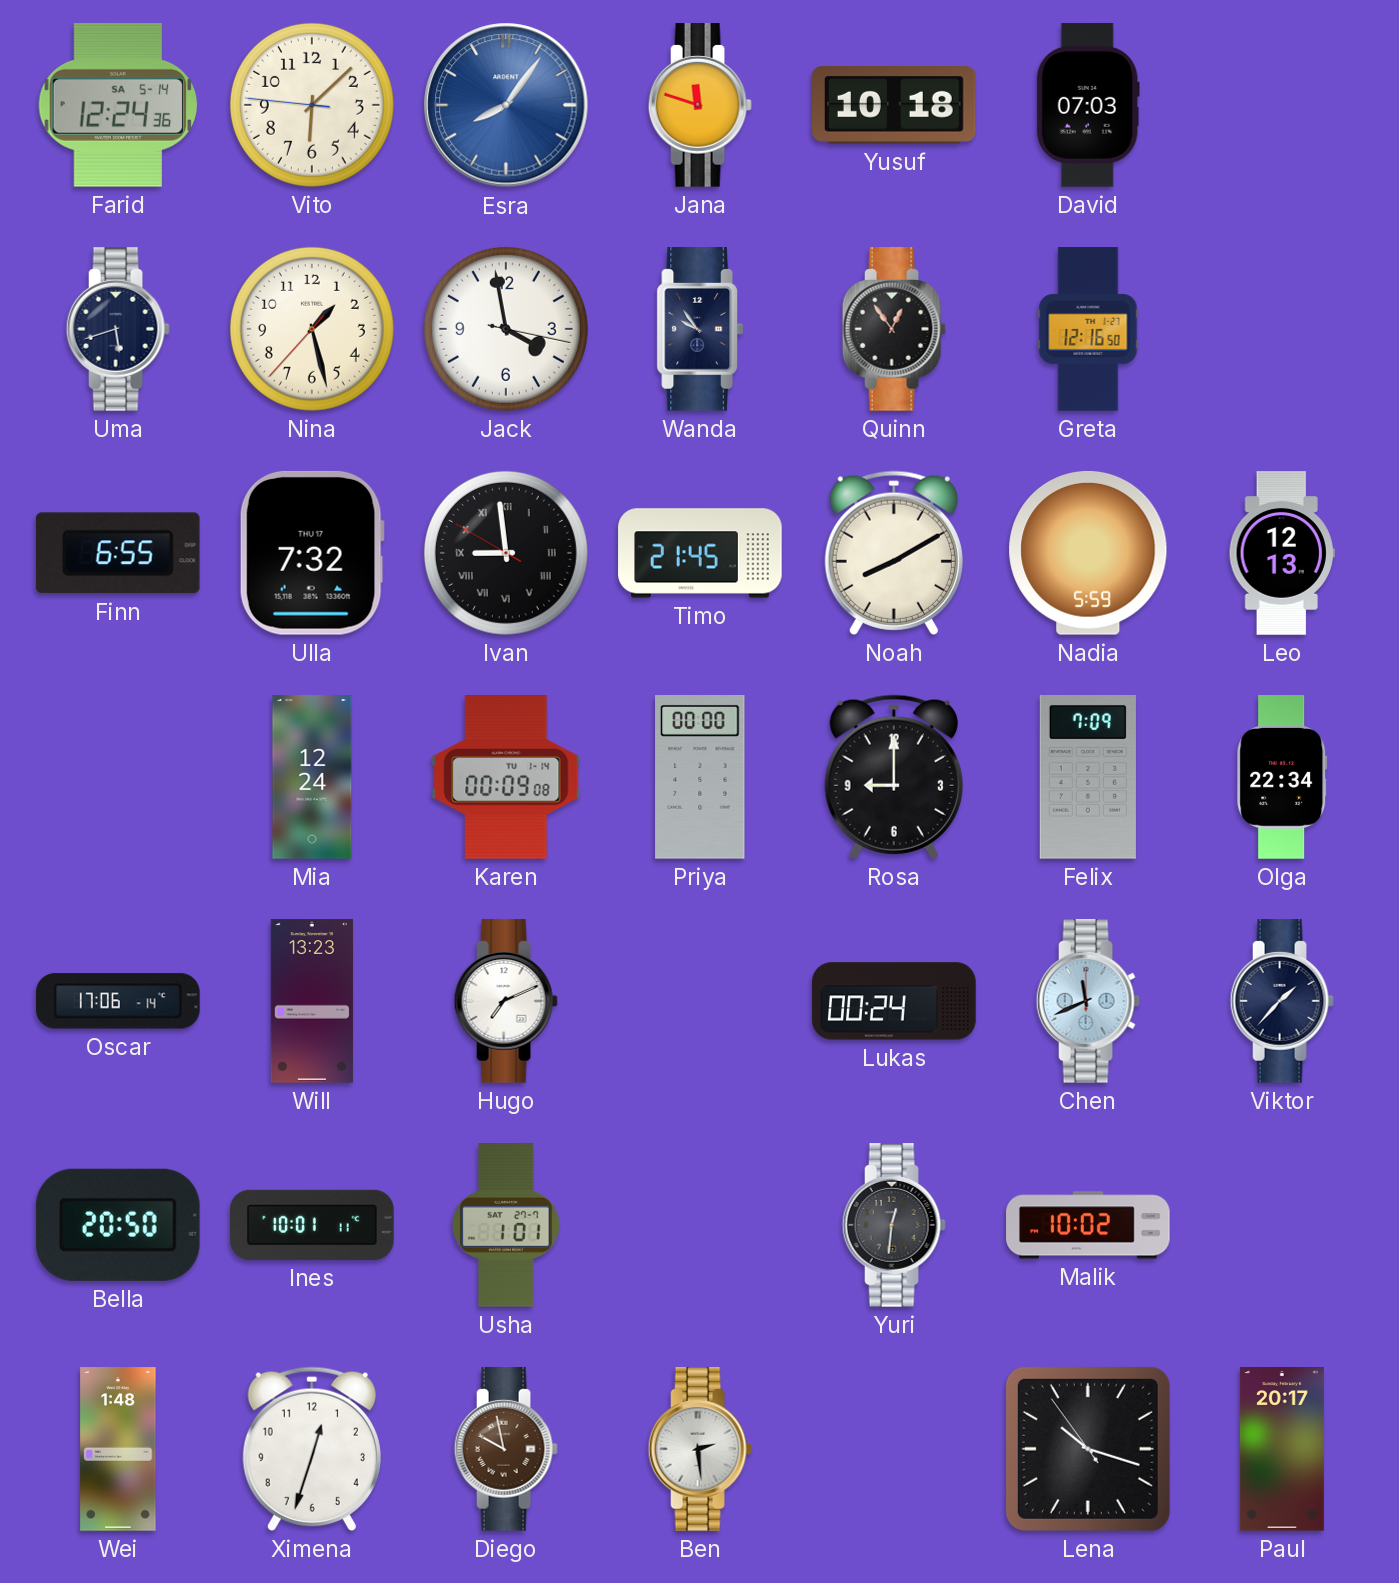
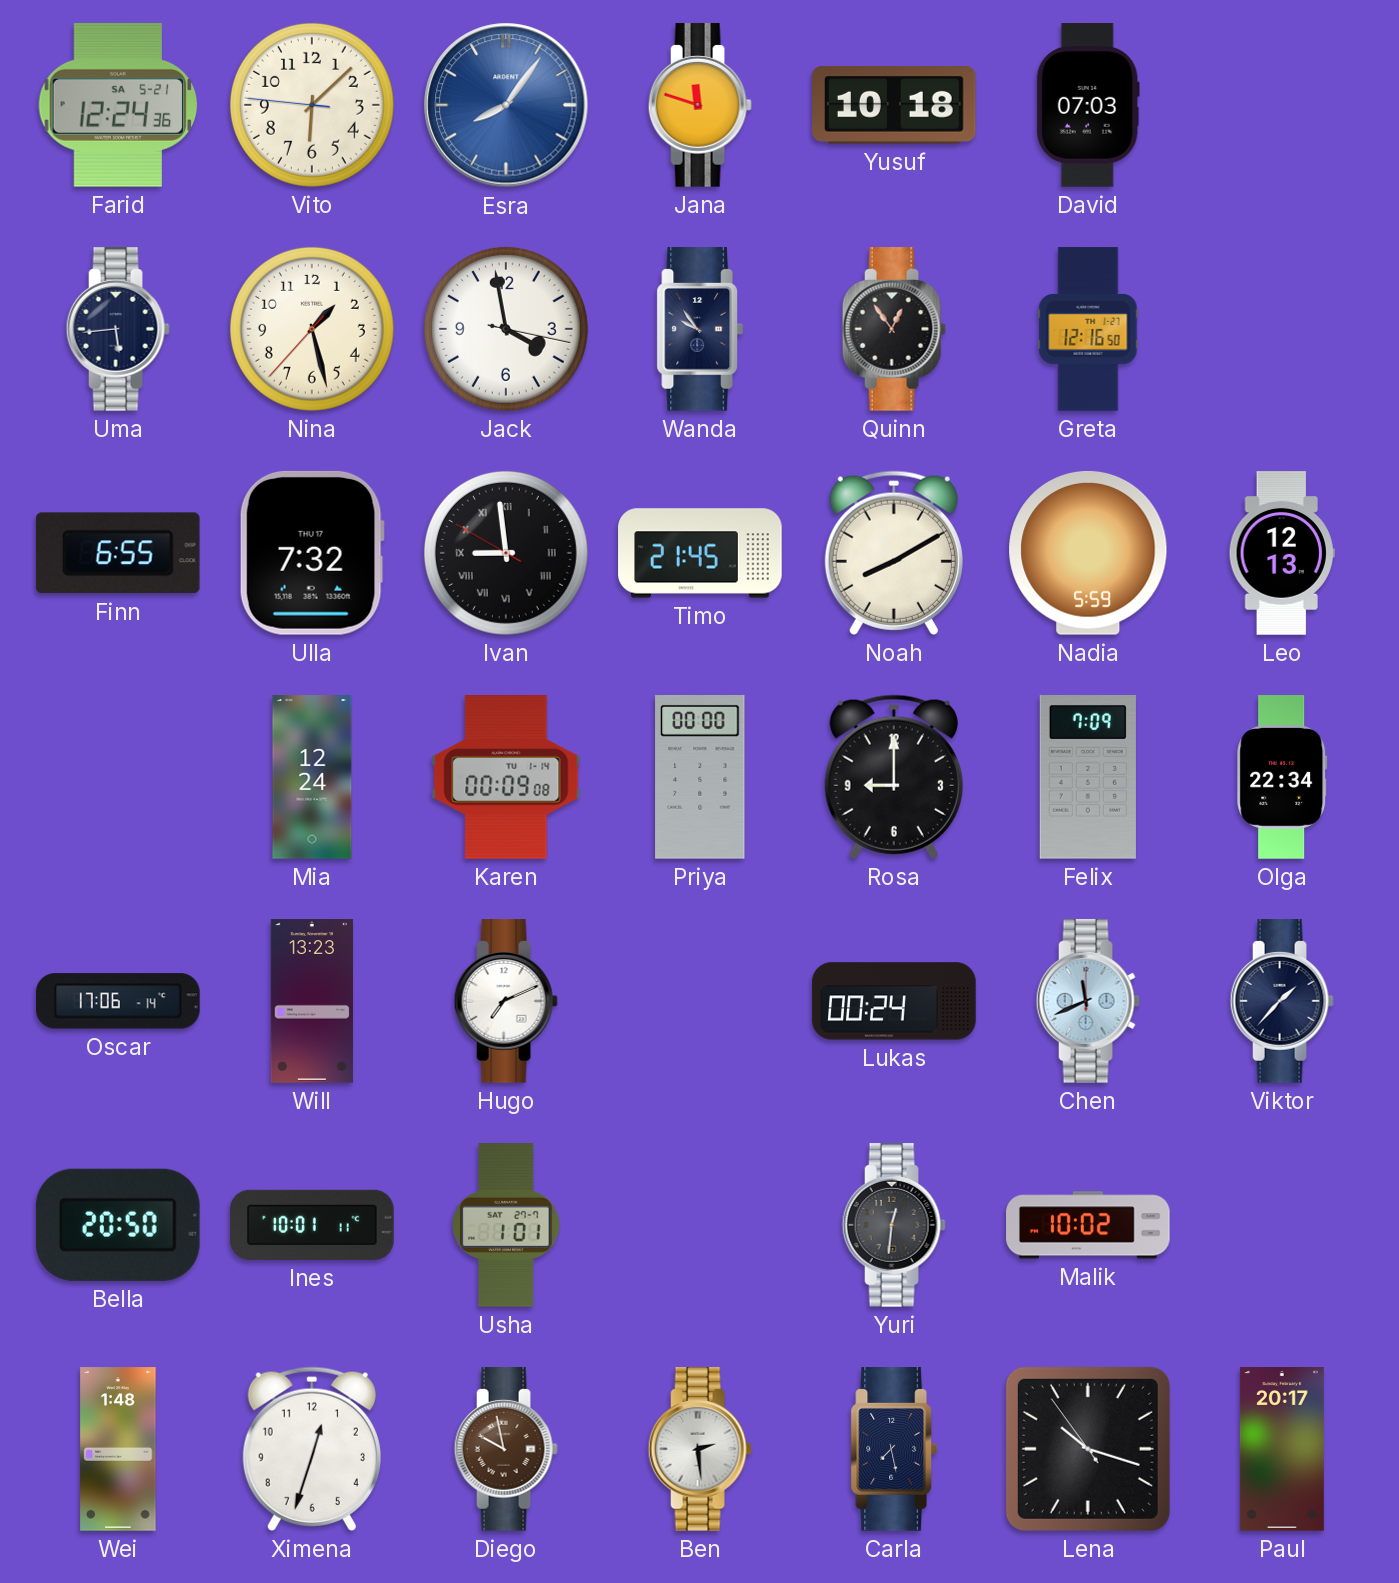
Farid date: SA 5-14 -> SA 5-21
Uma: 5:42 -> 5:44
Carla: none -> 7:28
